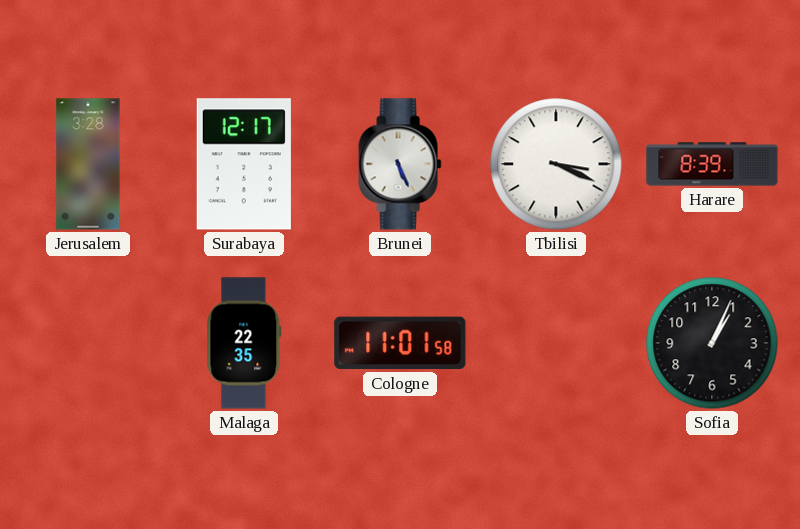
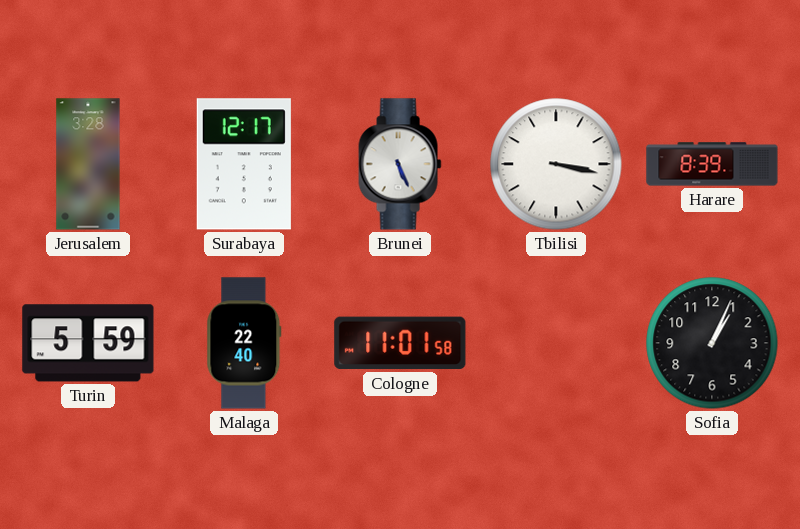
Tbilisi: 3:19 -> 3:17
Turin: none -> 5:59
Malaga: 22:35 -> 22:40
